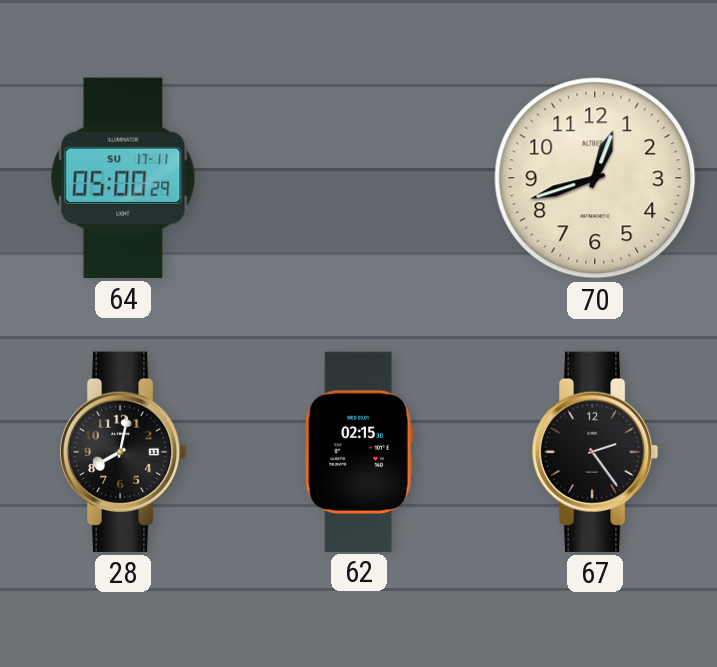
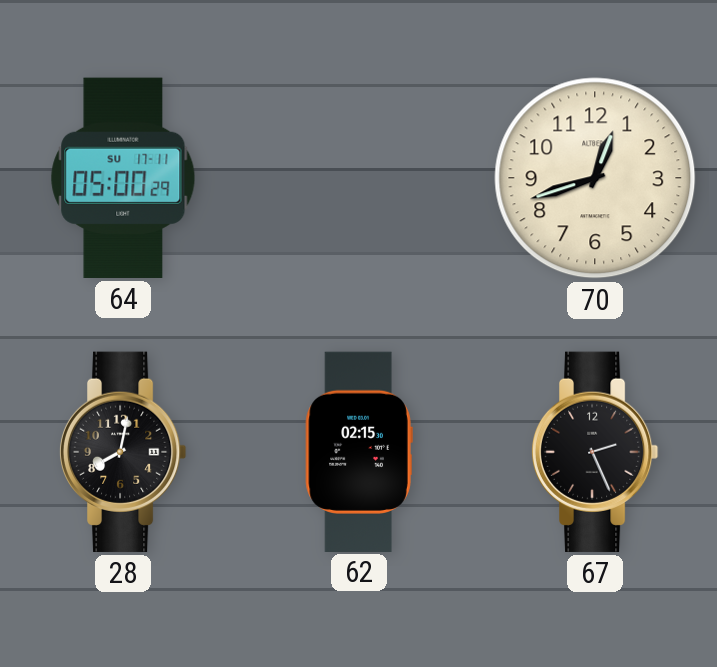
67: 2:24 -> 2:26
